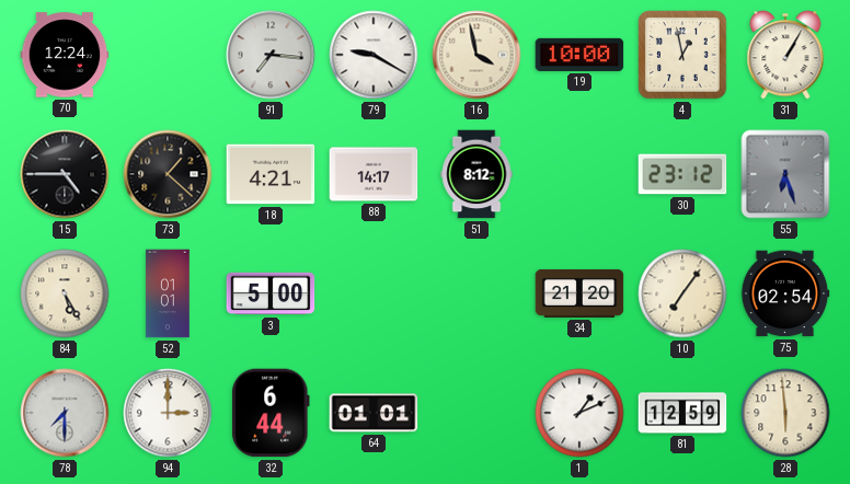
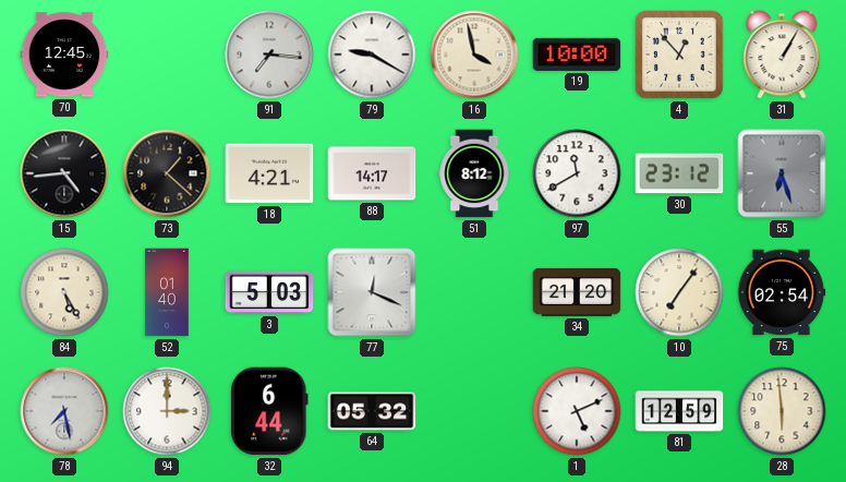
70: 12:24 -> 12:45
4: 12:58 -> 12:53
15: 4:45 -> 4:44
97: none -> 11:40
52: 01:01 -> 01:40
3: 5:00 -> 5:03
77: none -> 12:19
78: 7:30 -> 7:28
64: 01:01 -> 05:32
1: 1:11 -> 5:11
